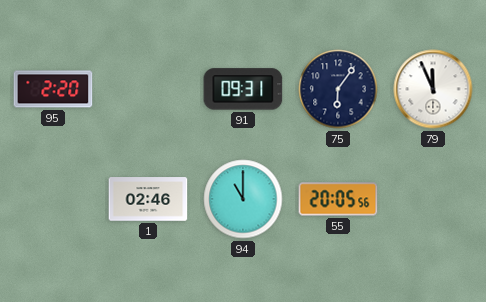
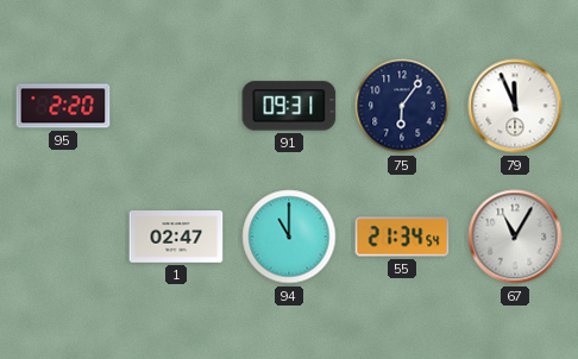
1: 02:46 -> 02:47
55: 20:05 -> 21:34
67: none -> 11:05
